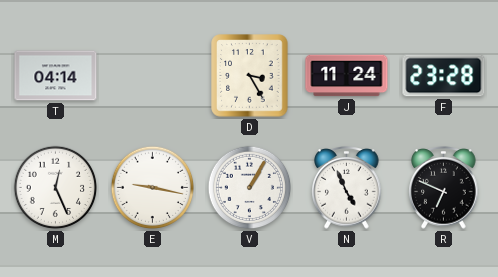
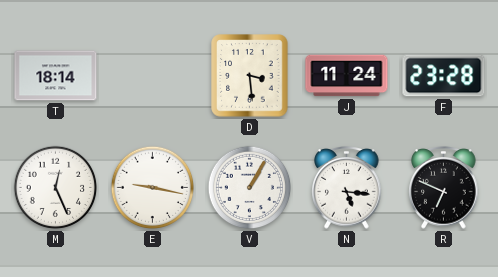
T: 04:14 -> 18:14
D: 3:25 -> 3:29
N: 4:56 -> 5:16
